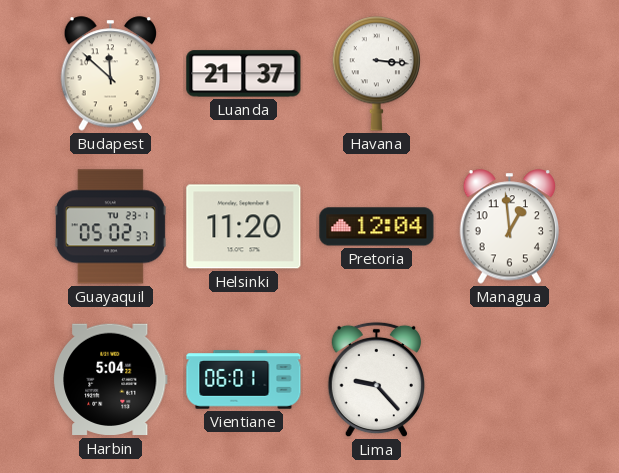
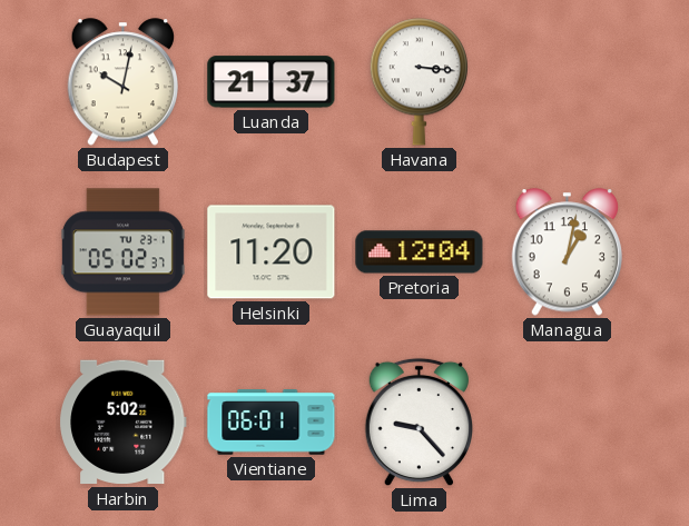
Budapest: 11:52 -> 10:02
Managua: 12:59 -> 1:02
Harbin: 5:04 -> 5:02
